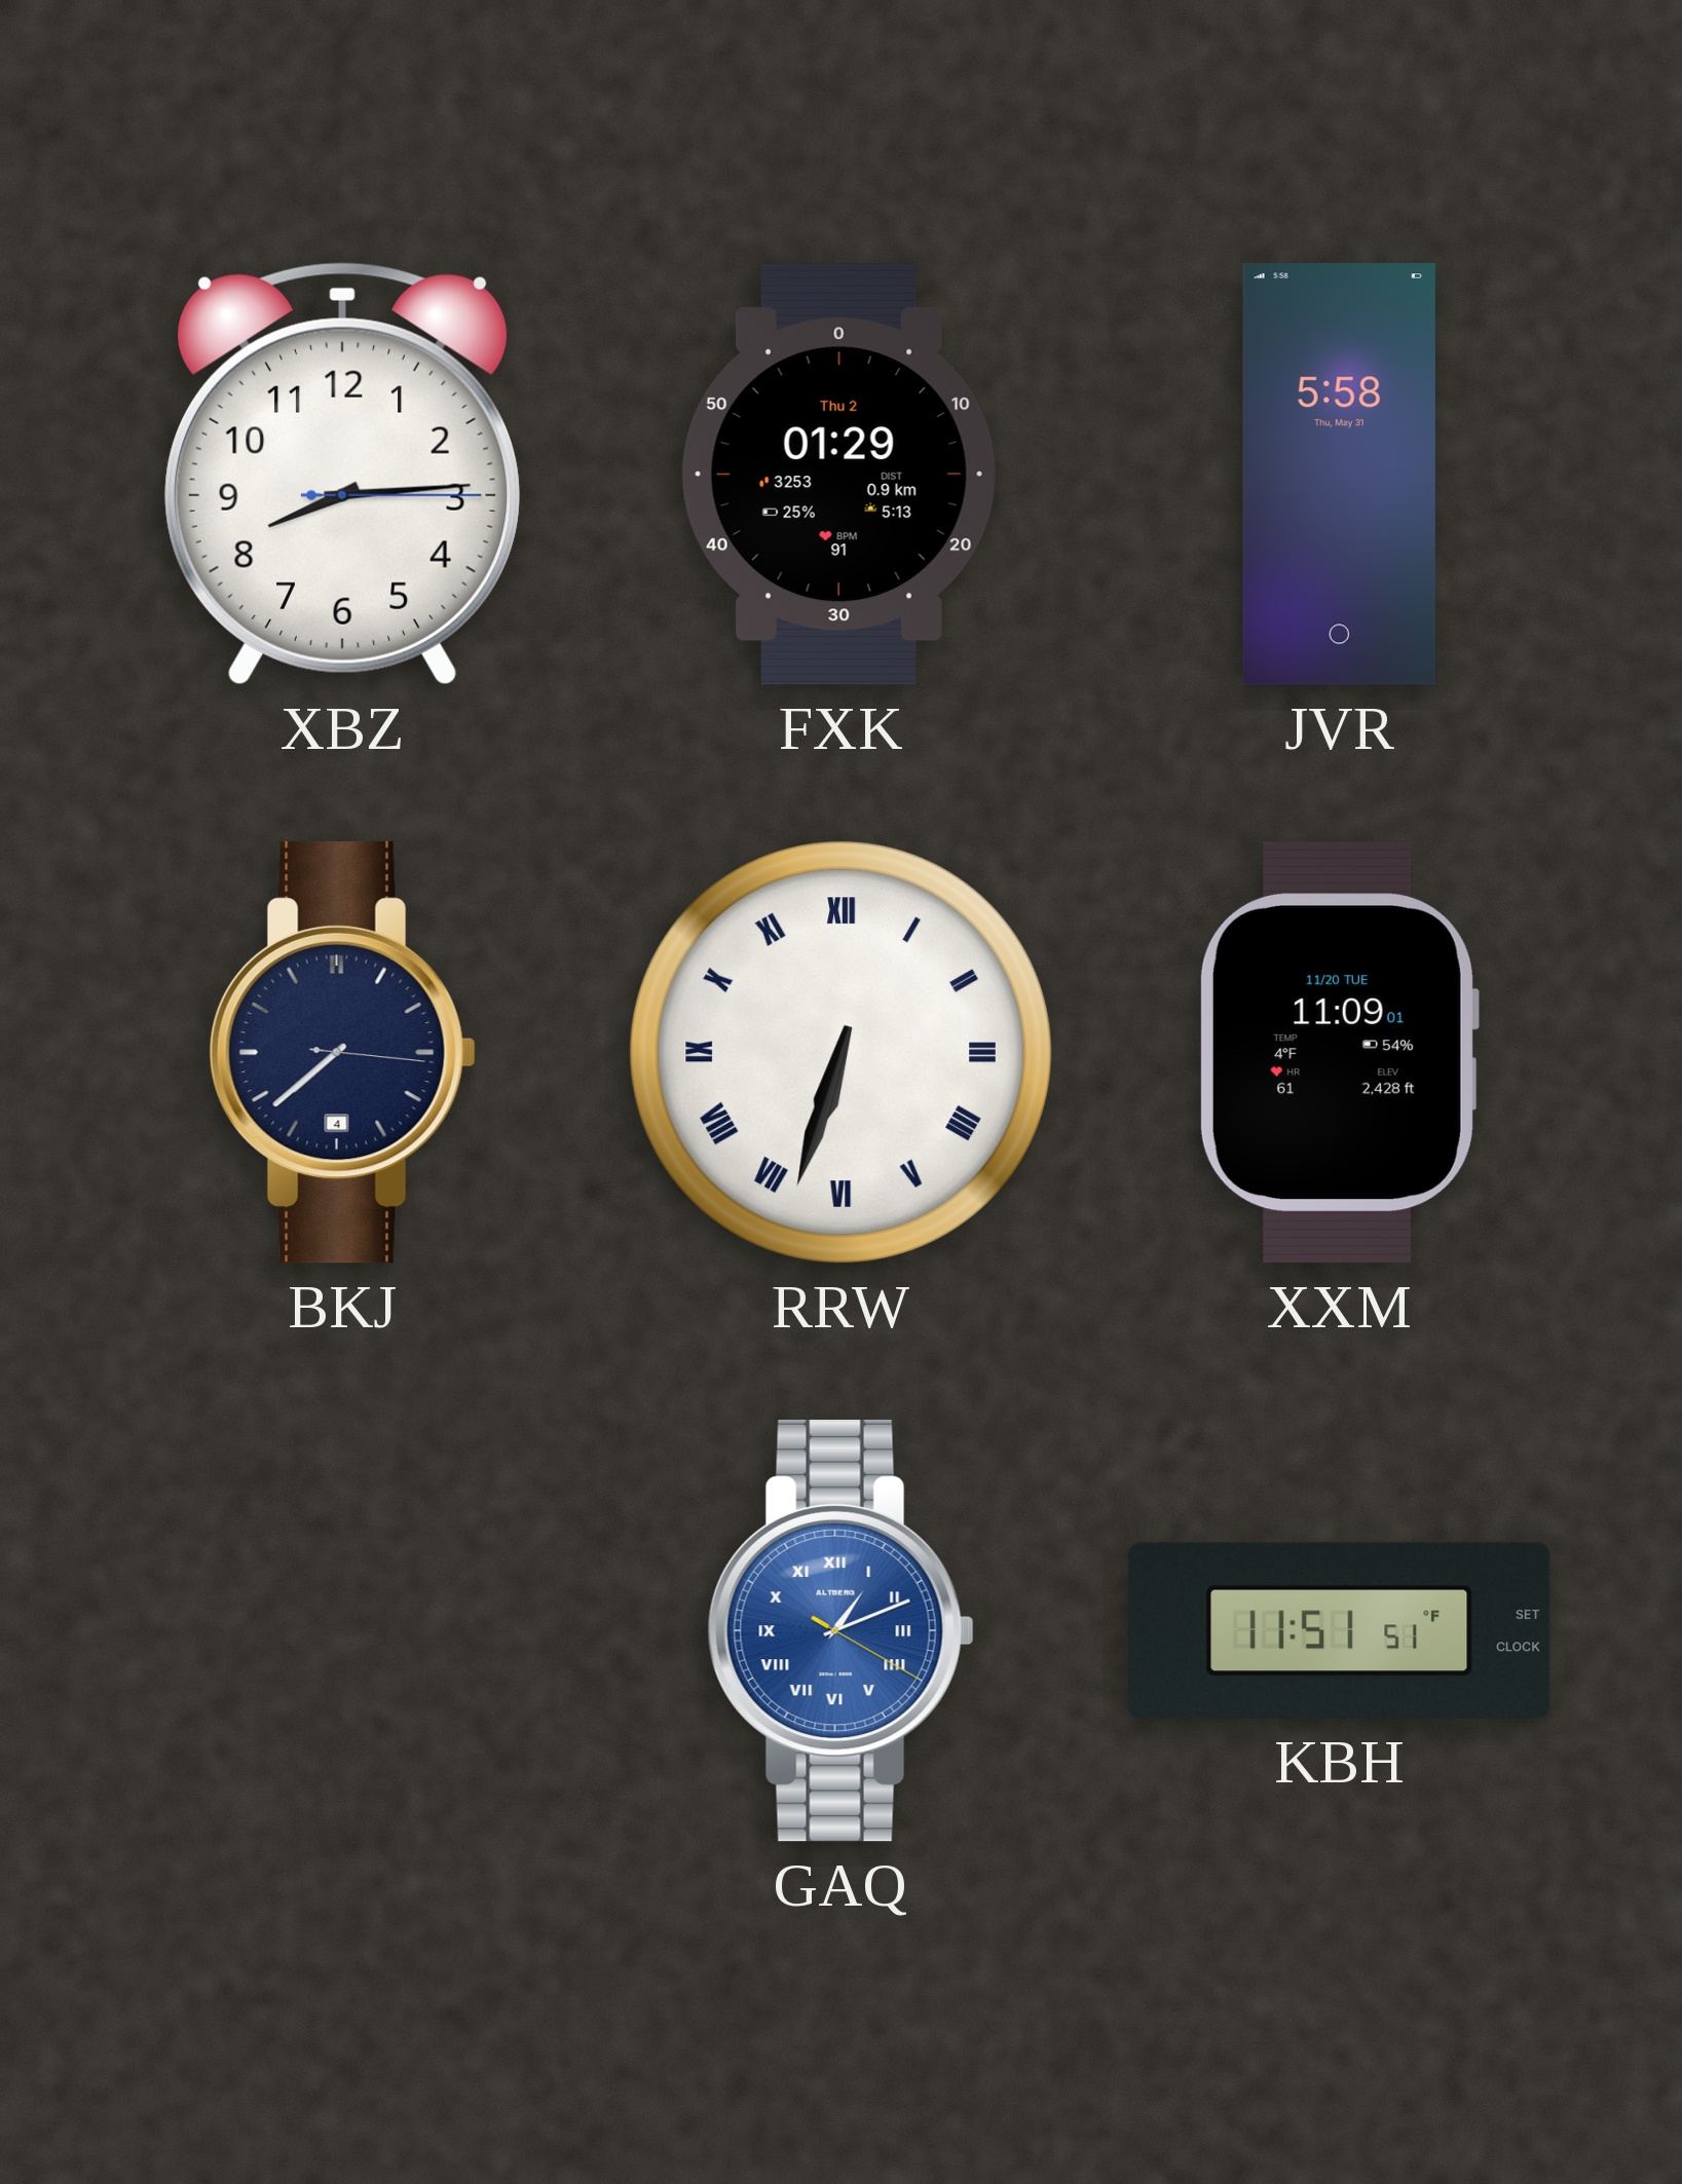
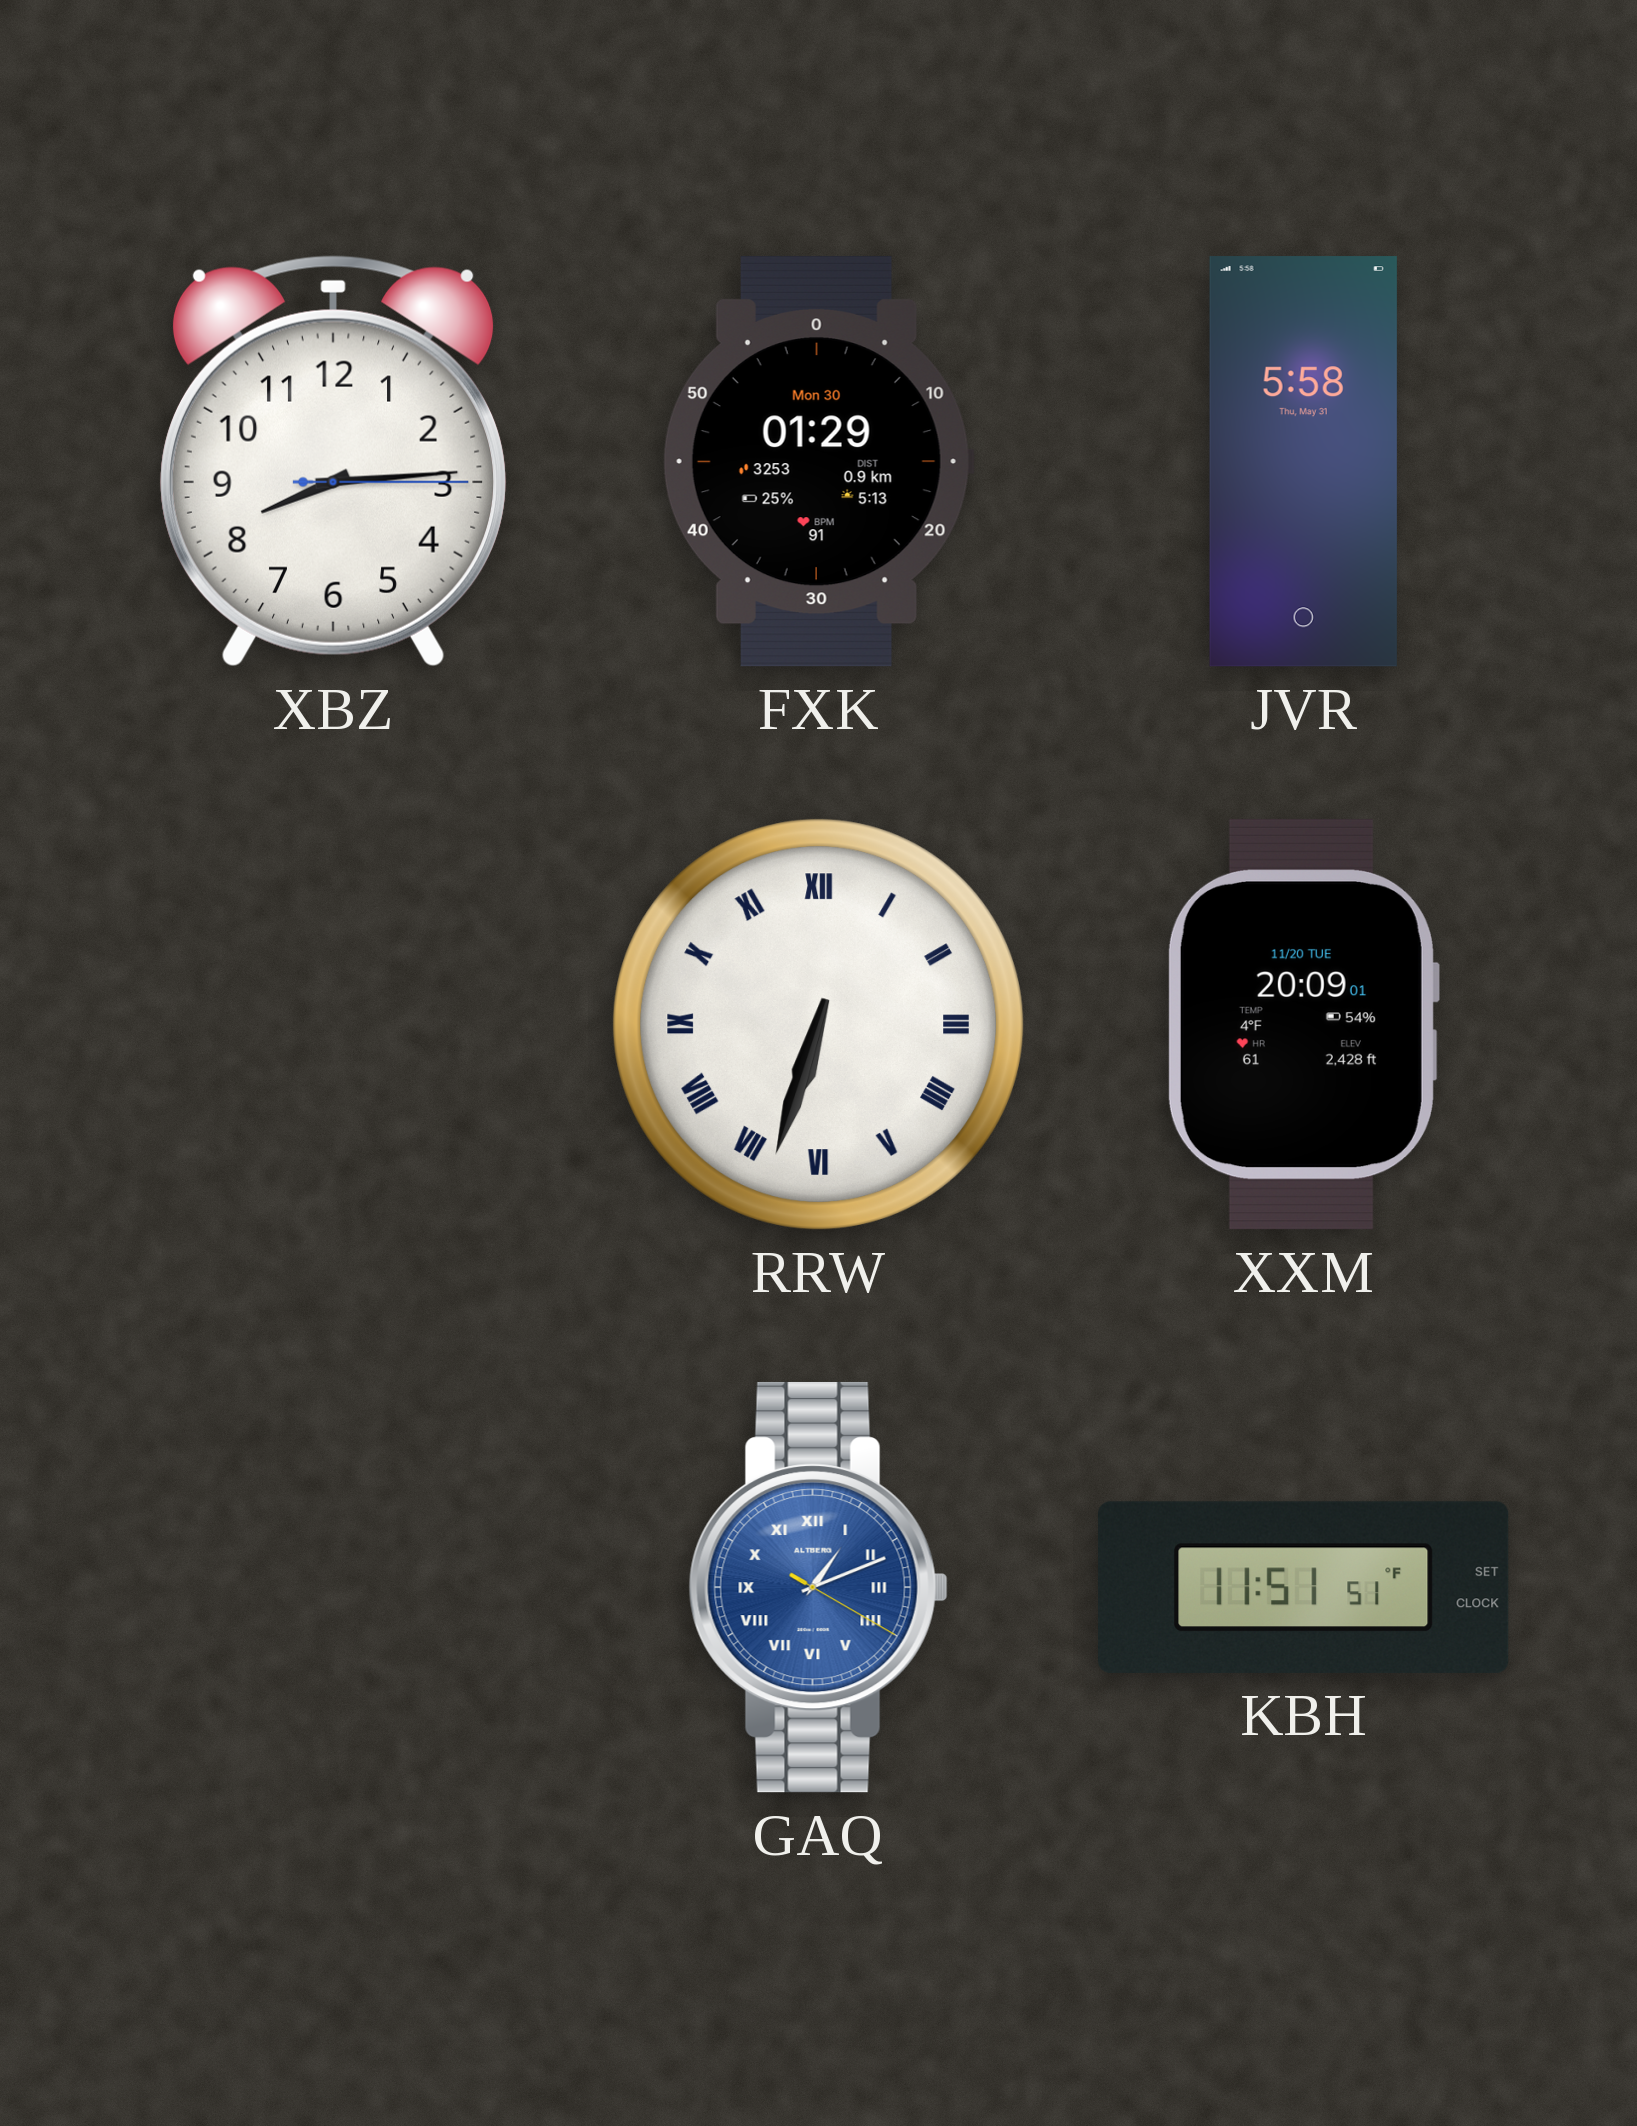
FXK date: Thu 2 -> Mon 30
BKJ: 7:38 -> none
XXM: 11:09 -> 20:09
